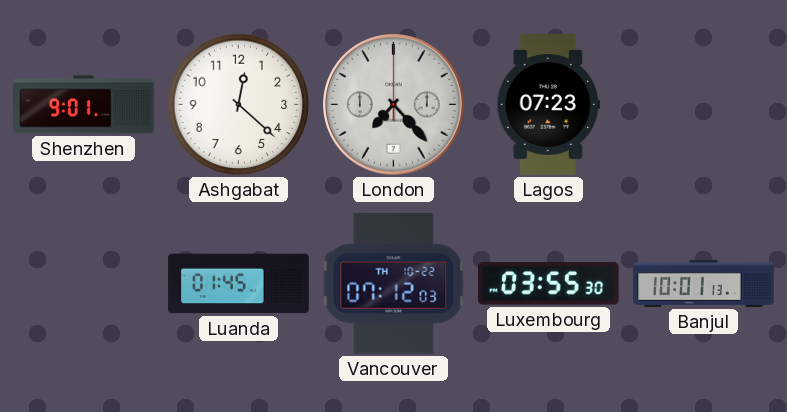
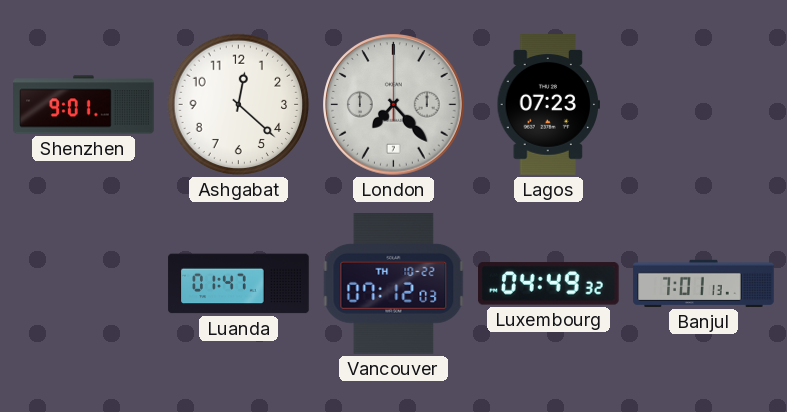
Luanda: 01:45 -> 01:47
Luxembourg: 03:55 -> 04:49
Banjul: 10:01 -> 7:01
